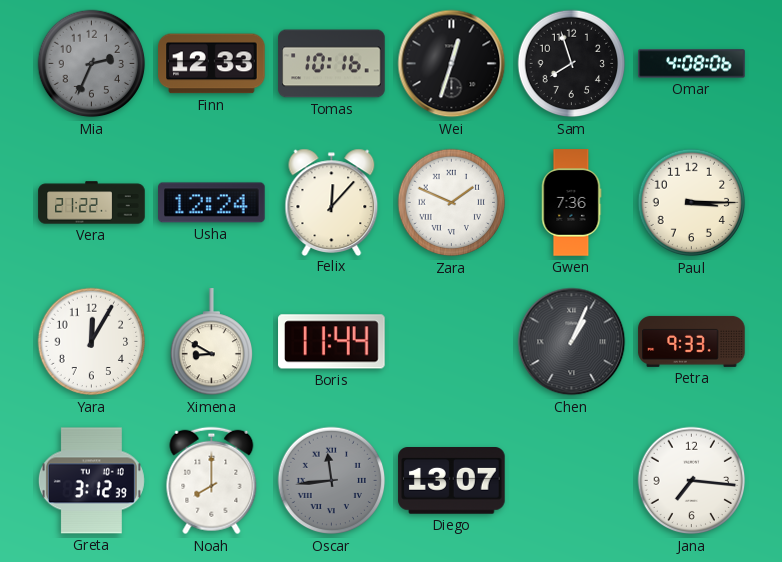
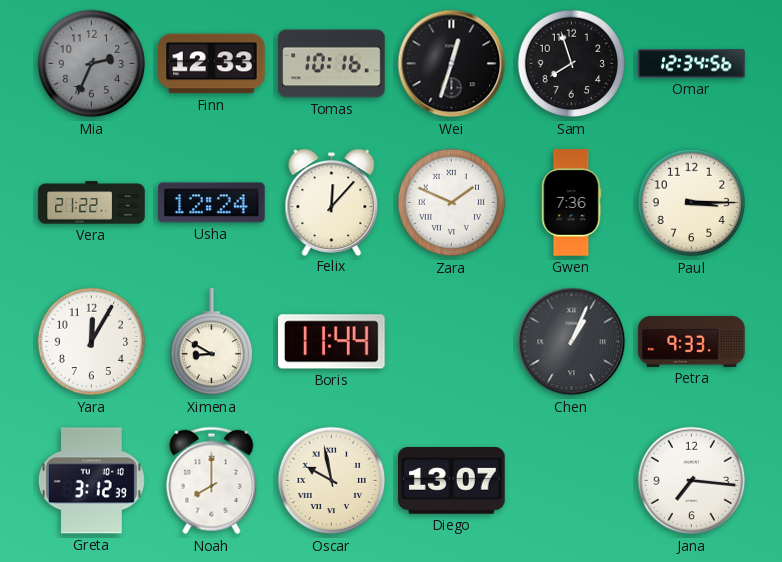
Omar: 4:08 -> 12:34
Oscar: 11:44 -> 9:58
Oscar dial: grey -> cream
